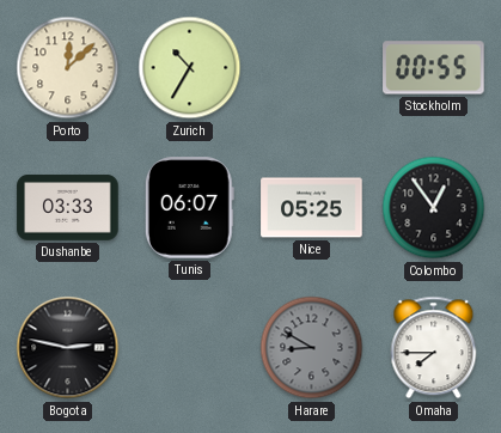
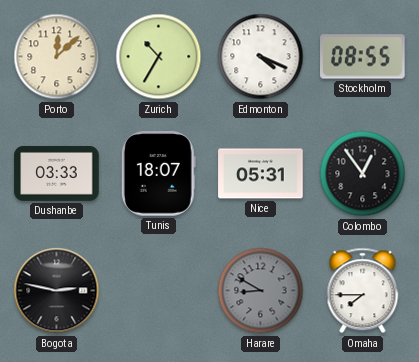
Edmonton: none -> 4:19
Stockholm: 00:55 -> 08:55
Tunis: 06:07 -> 18:07
Nice: 05:25 -> 05:31
